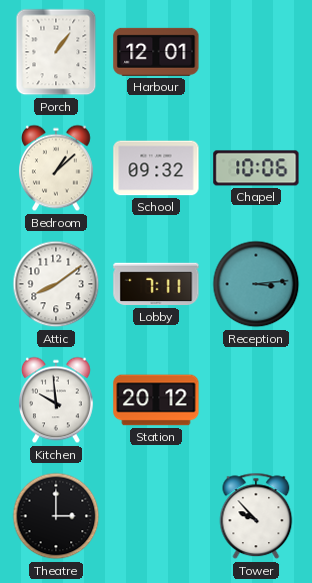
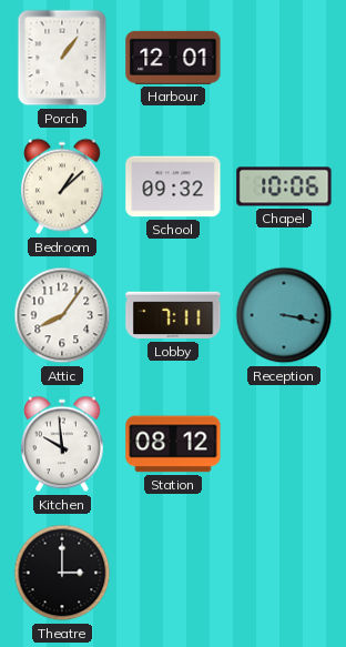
Attic: 8:09 -> 8:06
Reception: 3:14 -> 3:17
Station: 20:12 -> 08:12
Tower: 9:53 -> none
